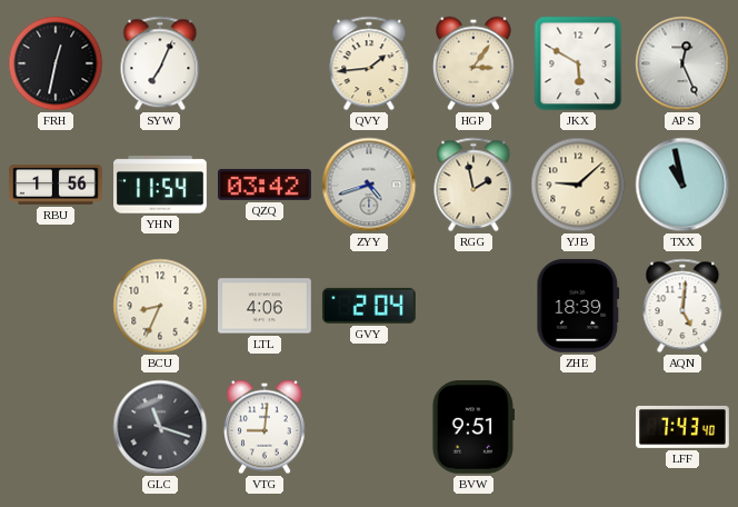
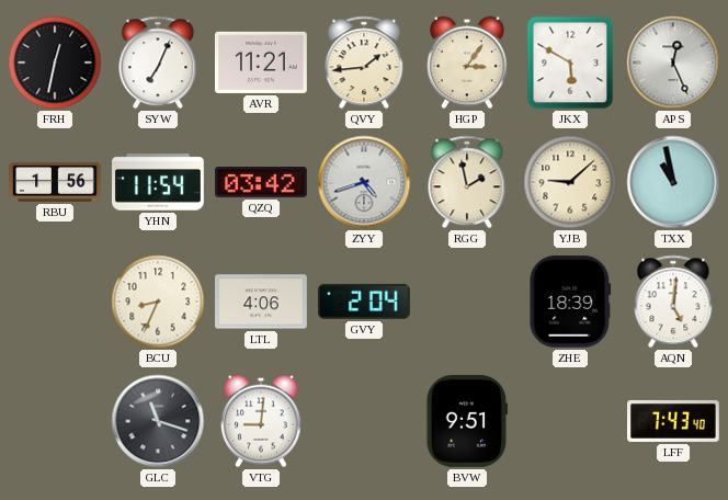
AVR: none -> 11:21
